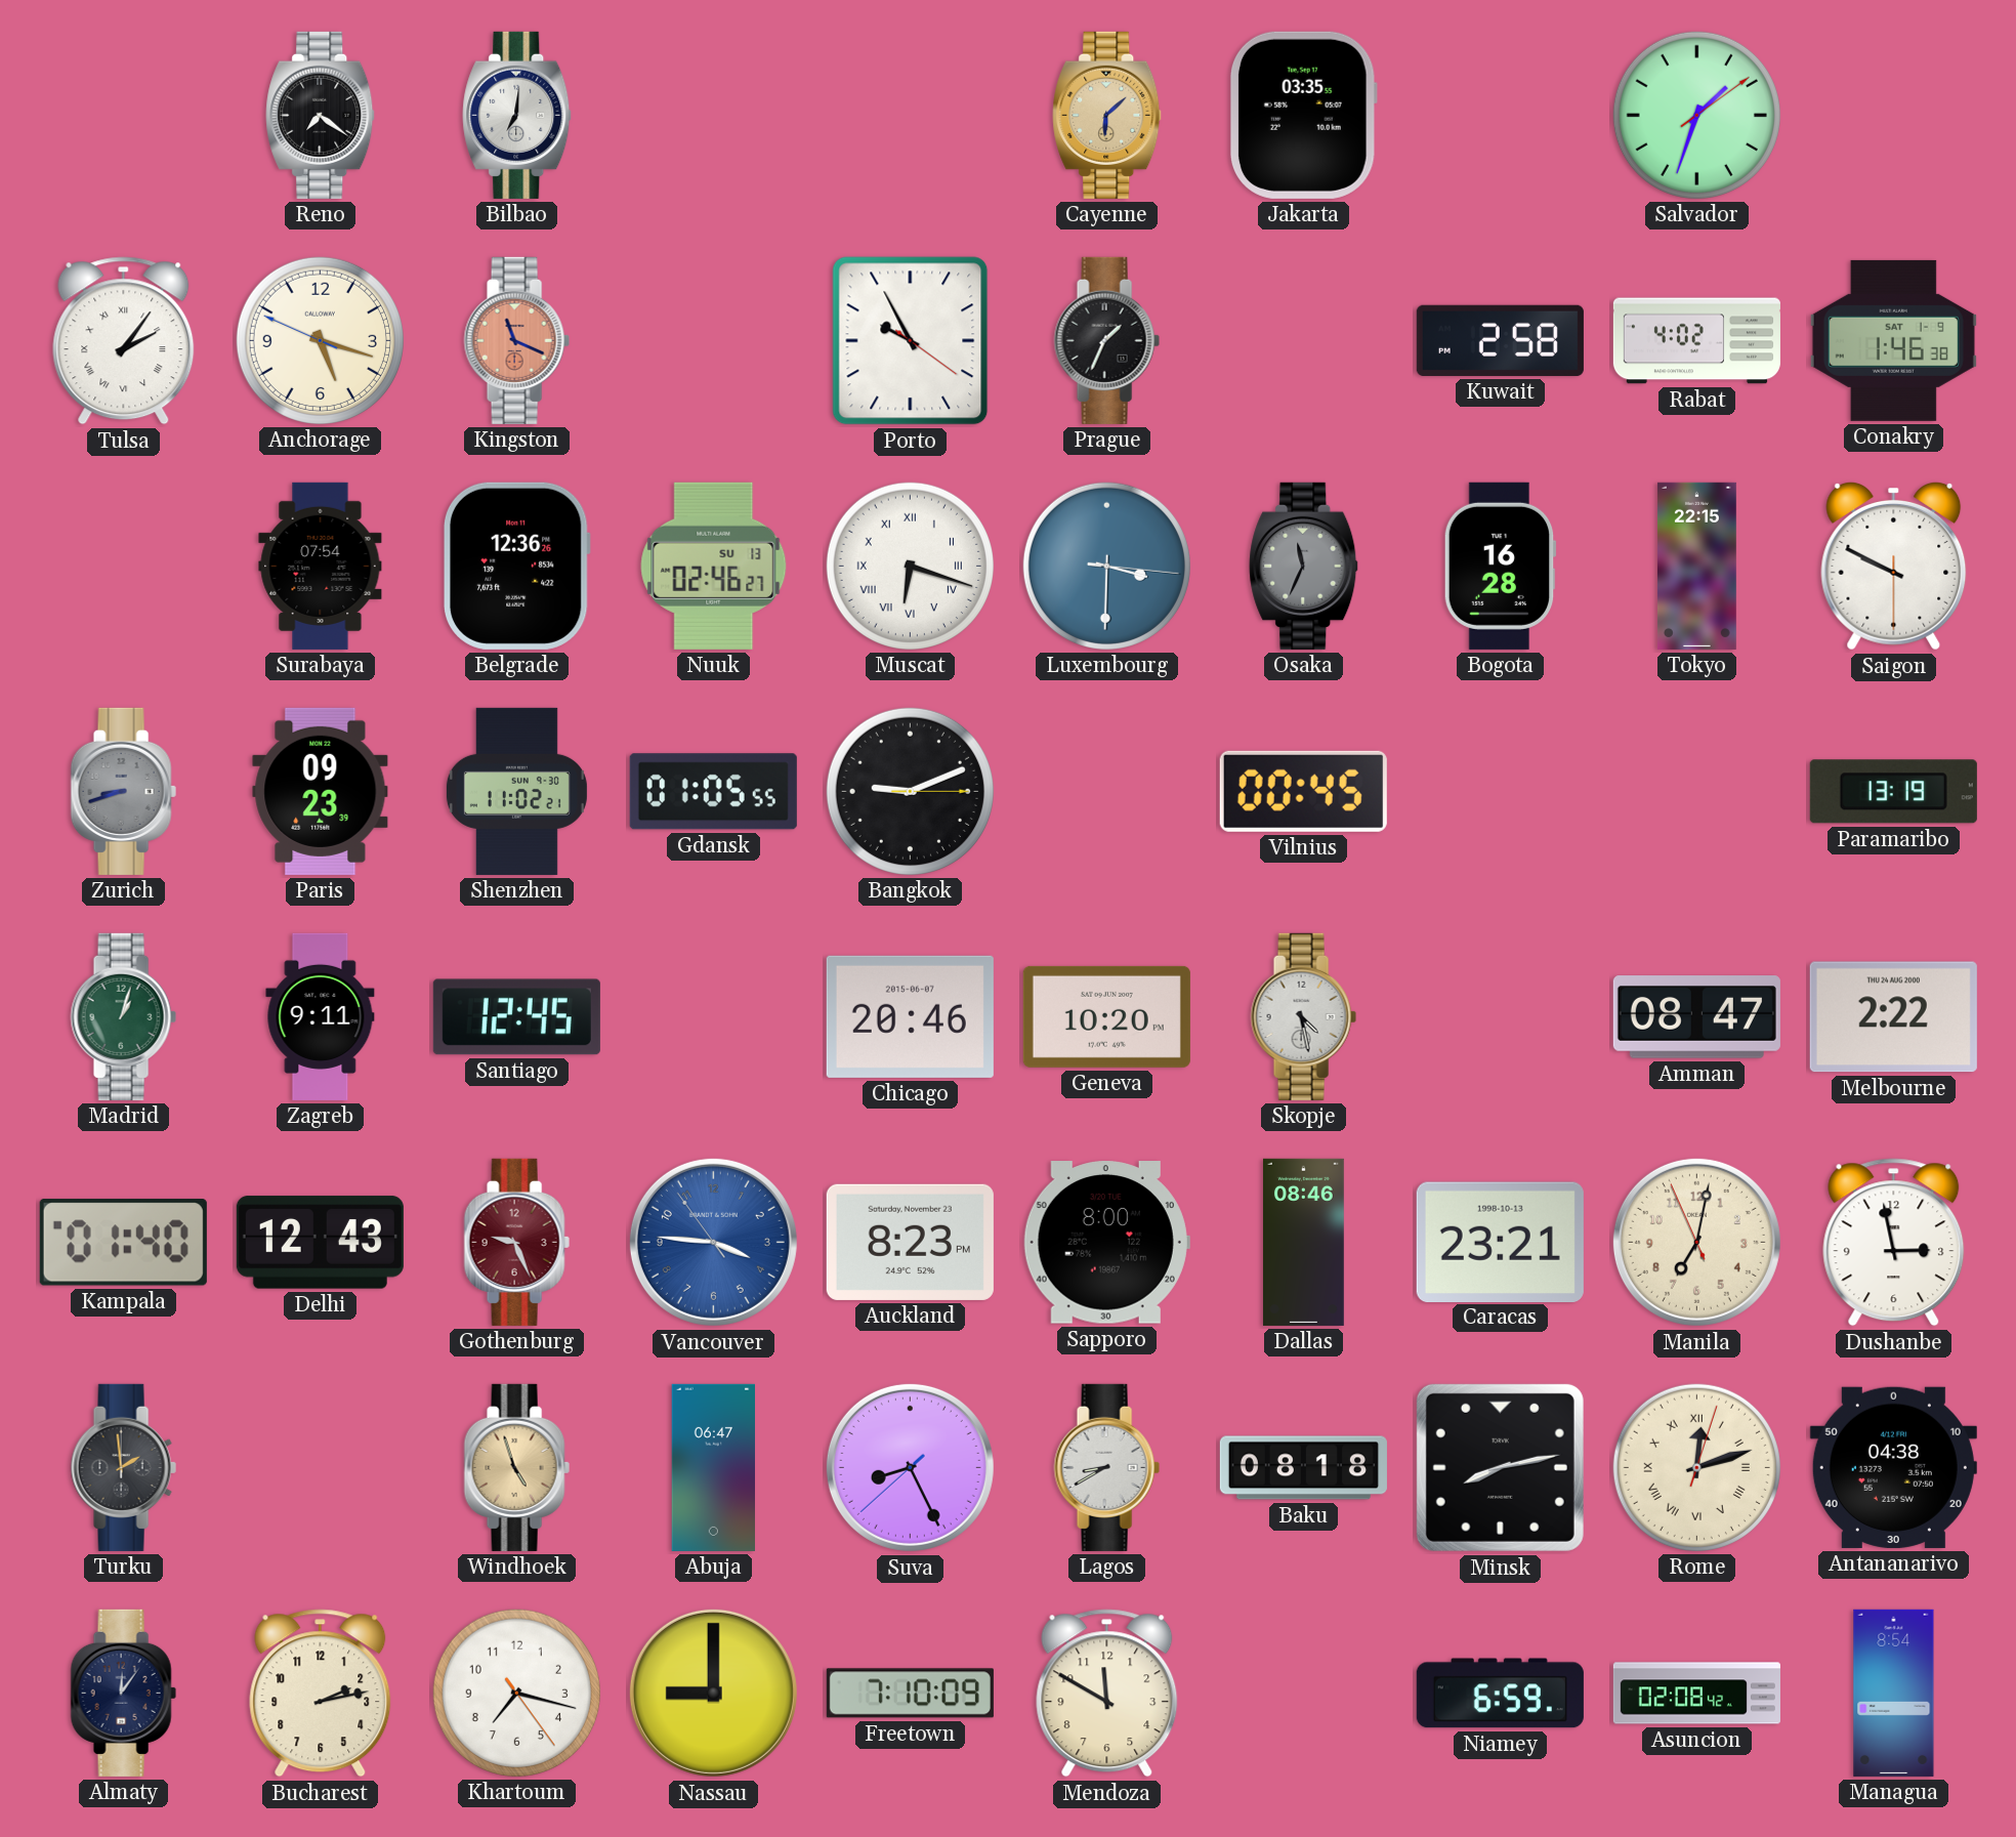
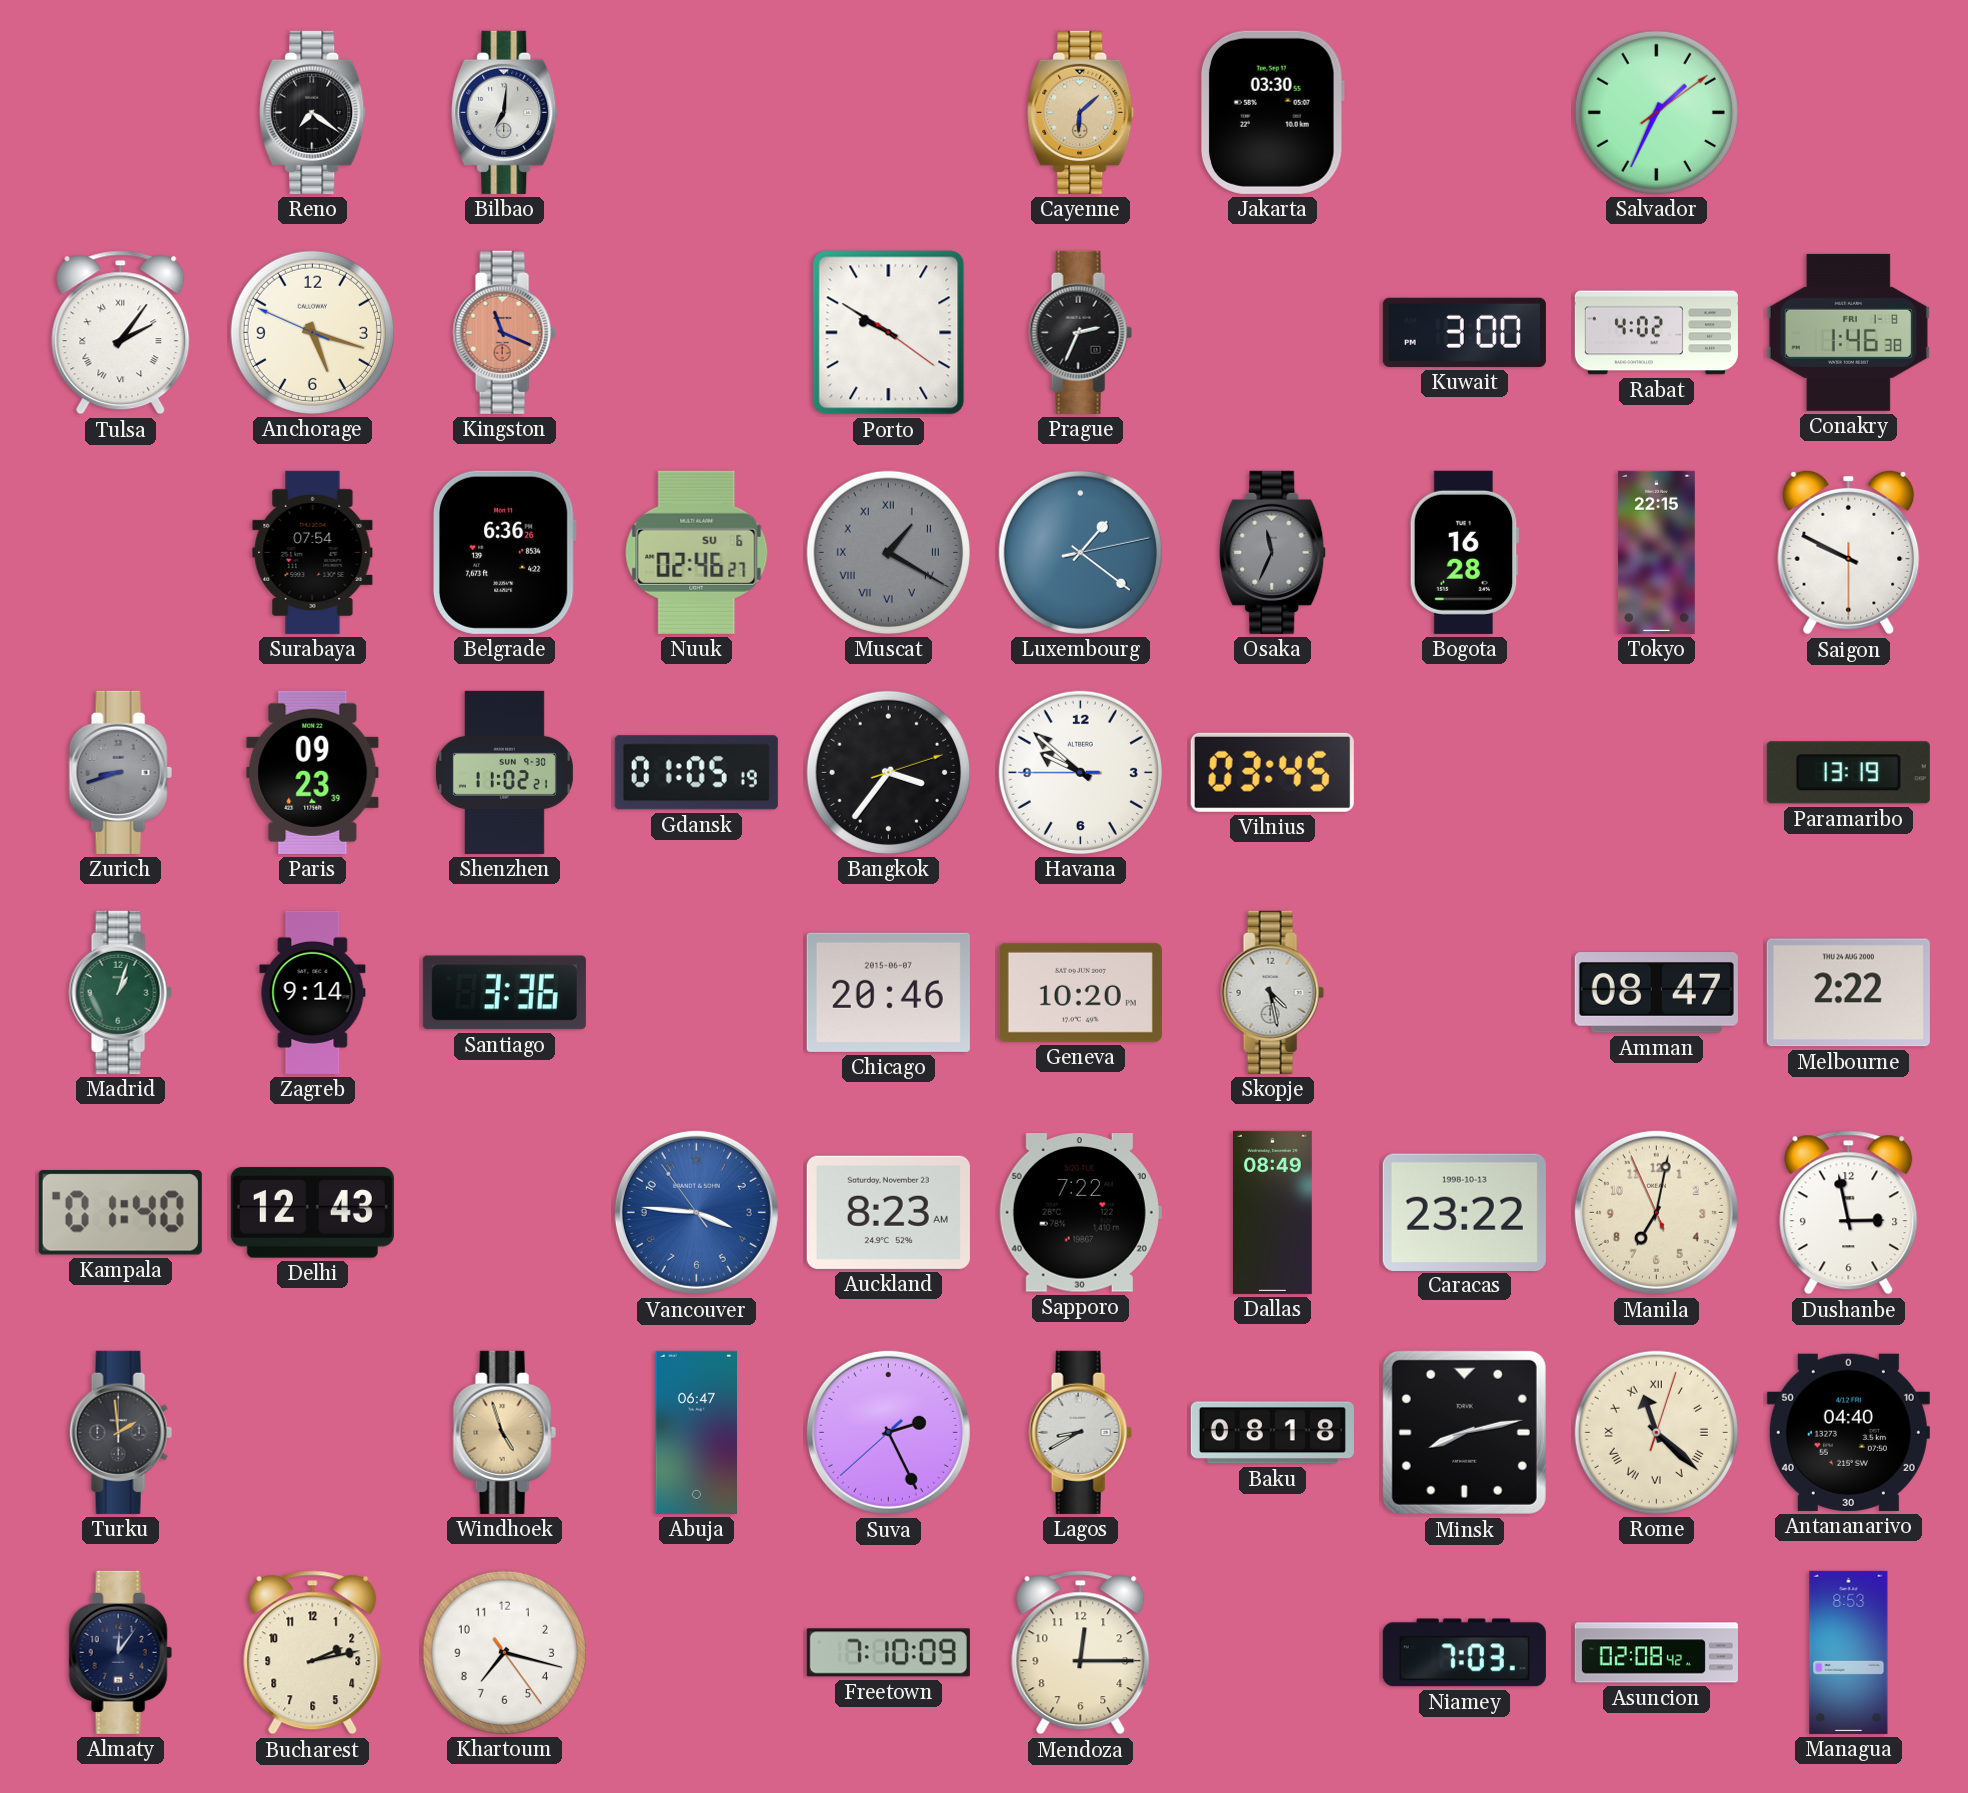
Jakarta: 03:35 -> 03:30
Salvador: 1:33 -> 1:34
Porto: 9:55 -> 9:50
Prague: 1:34 -> 2:34
Kuwait: 2:58 -> 3:00
Conakry date: SAT 1-9 -> FRI 1-8
Belgrade: 12:36 -> 6:36
Nuuk date: SU 13 -> SU 6
Muscat: 6:18 -> 1:20
Muscat dial: white -> grey
Luxembourg: 3:30 -> 1:21
Gdansk: 01:05:55 -> 01:05:19
Bangkok: 9:11 -> 3:36
Havana: none -> 9:51
Vilnius: 00:45 -> 03:45
Zagreb: 9:11 -> 9:14
Santiago: 12:45 -> 3:36
Gothenburg: 9:26 -> none
Auckland: 8:23 PM -> 8:23 AM
Sapporo: 8:00 -> 7:22
Dallas: 08:46 -> 08:49
Caracas: 23:21 -> 23:22
Suva: 8:25 -> 2:25
Rome: 12:12 -> 11:22
Antananarivo: 04:38 -> 04:40
Nassau: 9:00 -> none
Mendoza: 11:50 -> 12:15
Niamey: 6:59 -> 7:03
Managua: 8:54 -> 8:53
